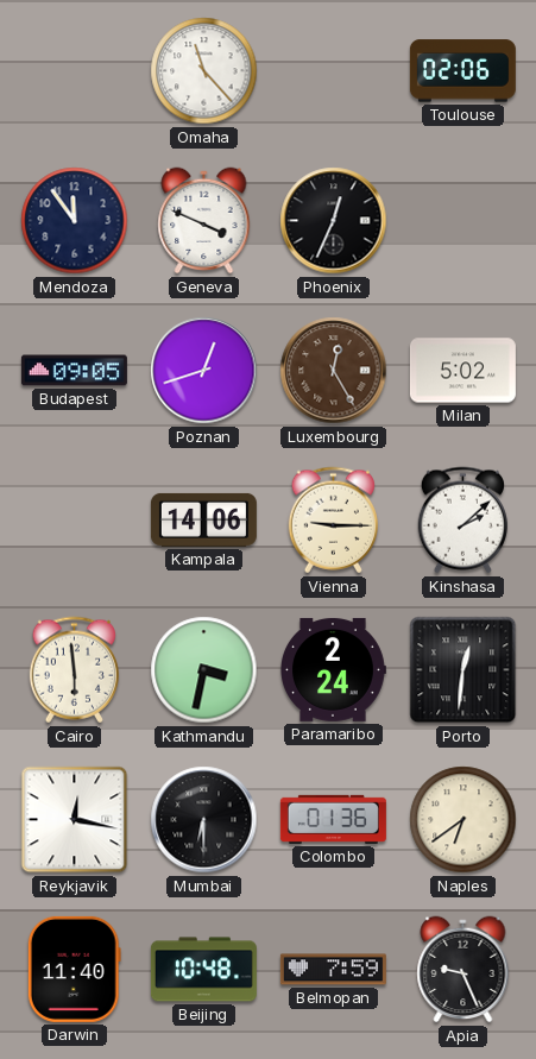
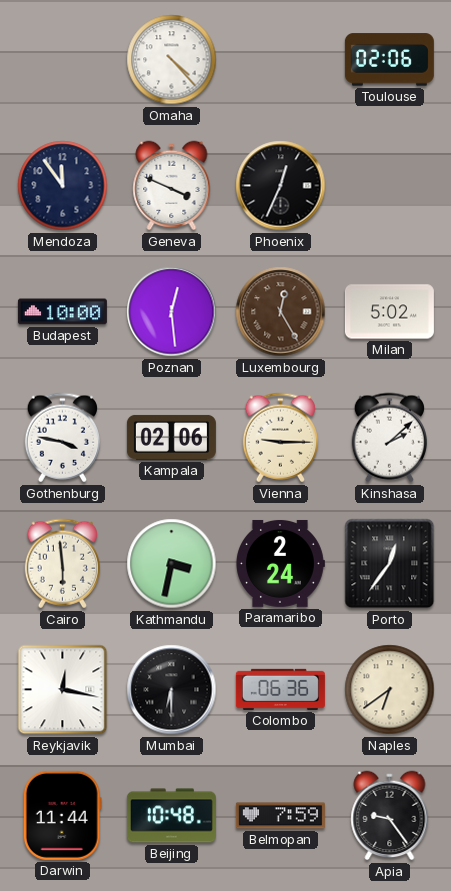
Omaha: 11:23 -> 4:23
Budapest: 09:05 -> 10:00
Poznan: 12:42 -> 12:29
Gothenburg: none -> 3:47
Kampala: 14:06 -> 02:06
Porto: 12:31 -> 12:36
Colombo: 01:36 -> 06:36
Darwin: 11:40 -> 11:44
Apia: 9:26 -> 9:24
